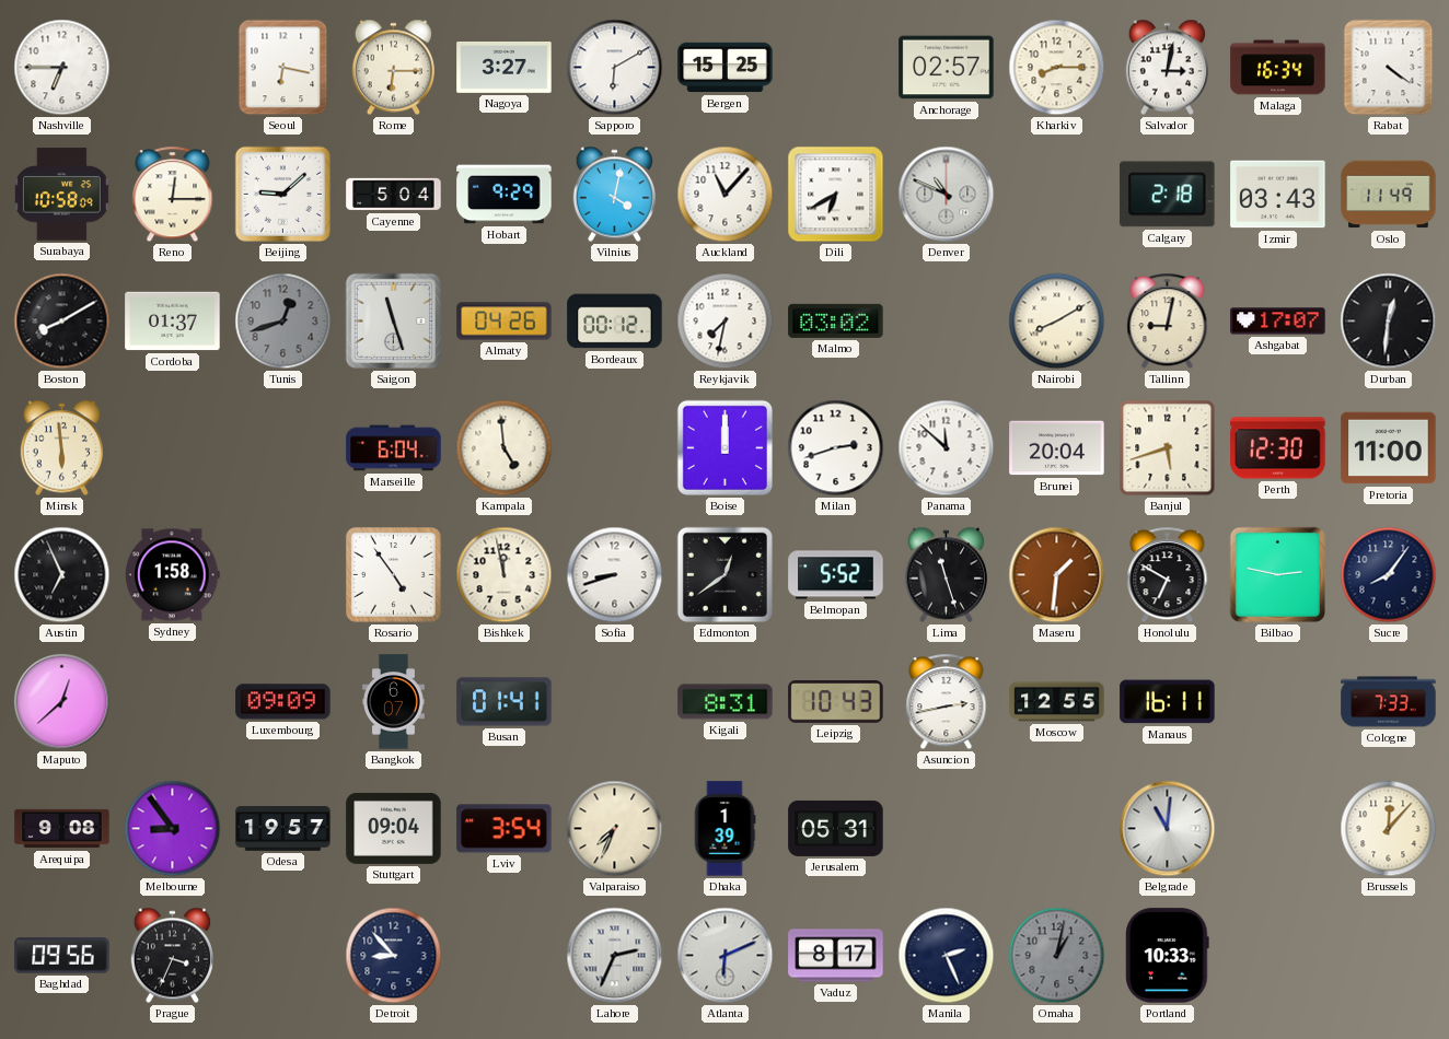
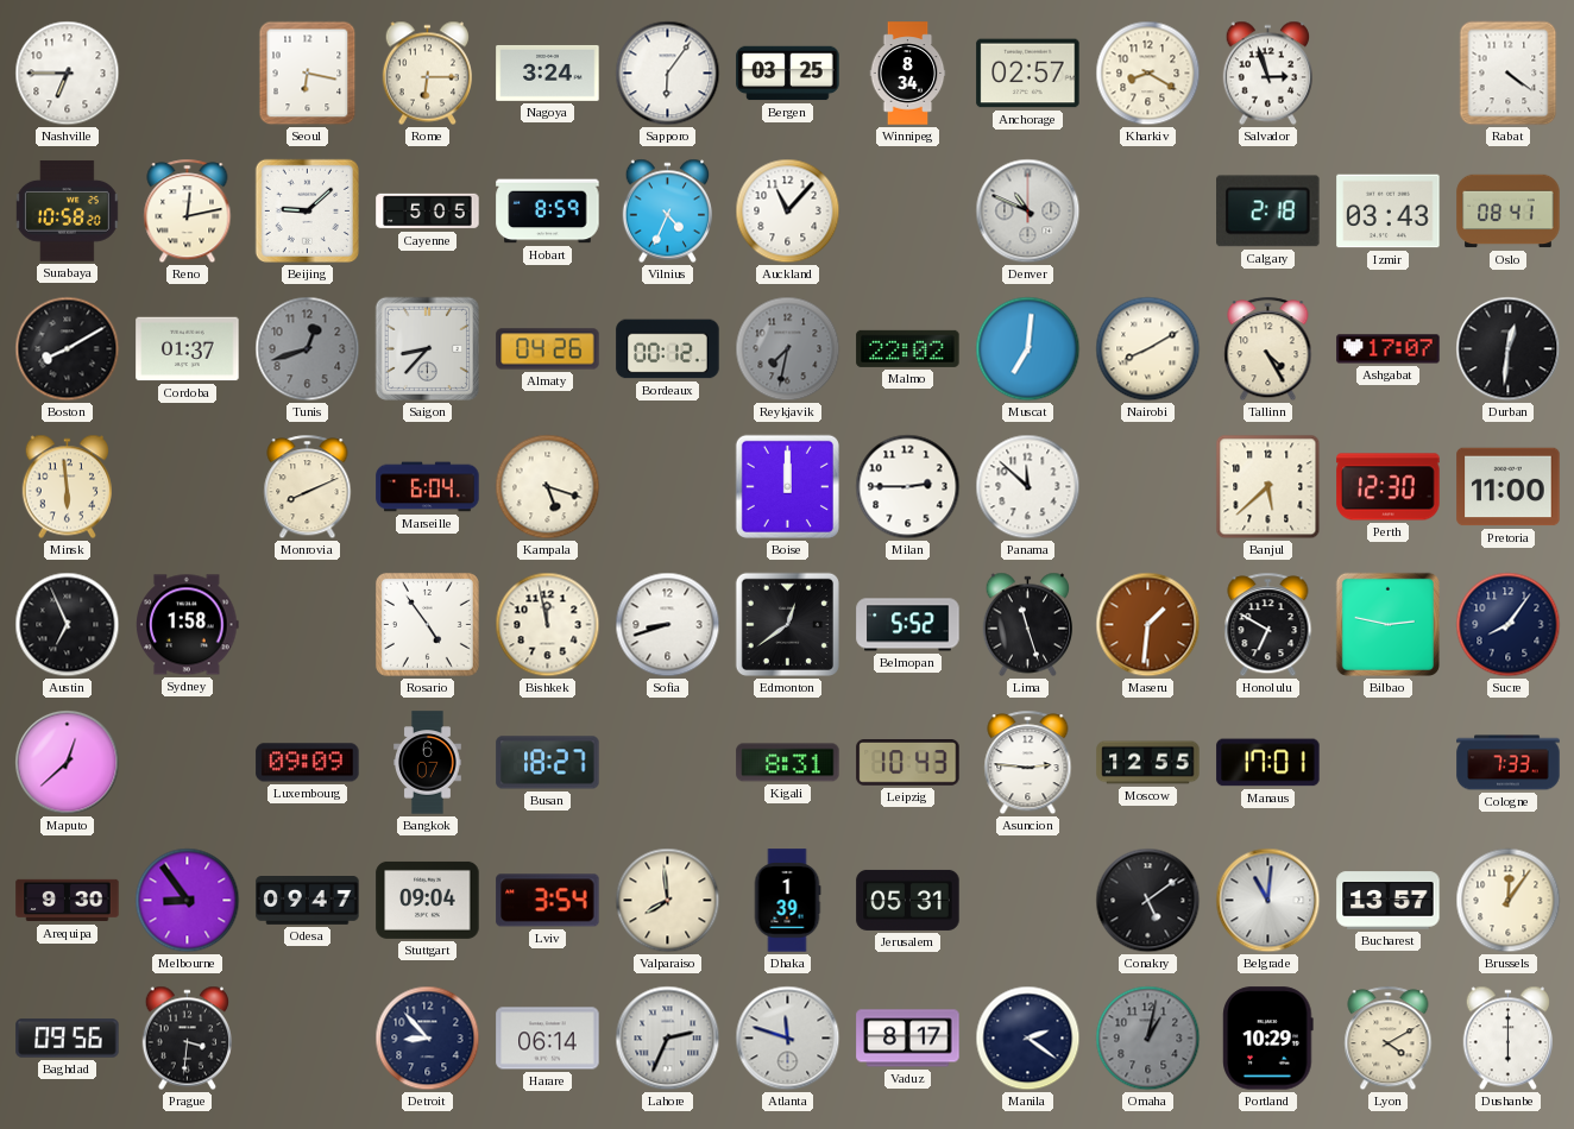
Nagoya: 3:27 -> 3:24
Sapporo: 6:10 -> 6:06
Bergen: 15:25 -> 03:25
Winnipeg: none -> 8:34
Kharkiv: 8:15 -> 8:20
Salvador: 3:02 -> 2:57
Malaga: 16:34 -> none
Surabaya: 10:58:09 -> 10:58:20
Reno: 12:15 -> 12:13
Cayenne: 5:04 -> 5:05
Hobart: 9:29 -> 8:59
Vilnius: 4:02 -> 4:34
Dili: 6:40 -> none
Oslo: 11:49 -> 08:41
Saigon: 11:27 -> 8:37
Reykjavik dial: white -> grey
Malmo: 03:02 -> 22:02
Muscat: none -> 7:01
Tallinn: 9:02 -> 4:25
Monrovia: none -> 8:11
Kampala: 4:59 -> 5:18
Milan: 2:42 -> 2:45
Brunei: 20:04 -> none
Banjul: 5:42 -> 5:38
Busan: 01:41 -> 18:27
Asuncion: 2:43 -> 2:46
Manaus: 16:11 -> 17:01
Arequipa: 9:08 -> 9:30
Odesa: 19:57 -> 09:47
Valparaiso: 7:34 -> 7:59
Conakry: none -> 5:09
Bucharest: none -> 13:57
Brussels: 12:07 -> 12:06
Prague: 3:34 -> 3:31
Harare: none -> 06:14
Atlanta: 6:11 -> 11:48
Manila: 2:26 -> 2:21
Portland: 10:33 -> 10:29
Lyon: none -> 4:10
Dushanbe: none -> 6:00
